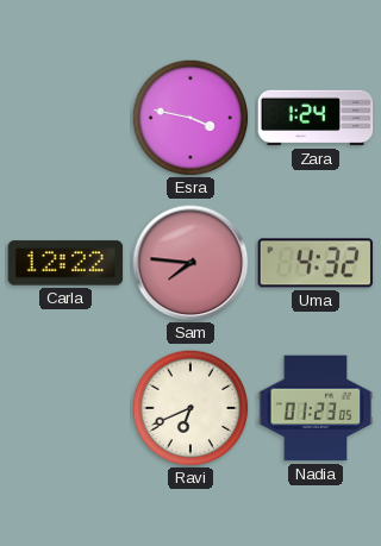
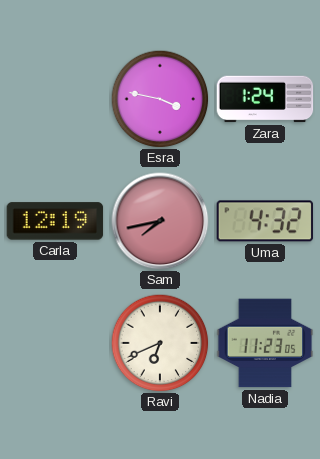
Carla: 12:22 -> 12:19
Sam: 7:46 -> 7:43
Nadia: 01:23 -> 11:23
